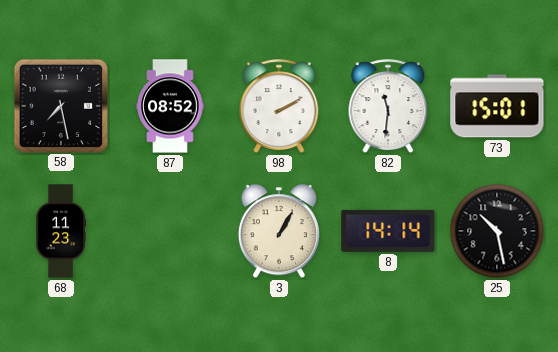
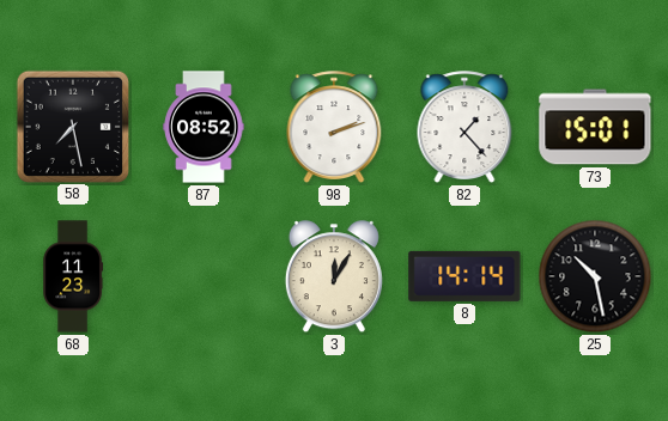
98: 2:10 -> 2:12
82: 11:31 -> 1:23
3: 1:05 -> 12:05
